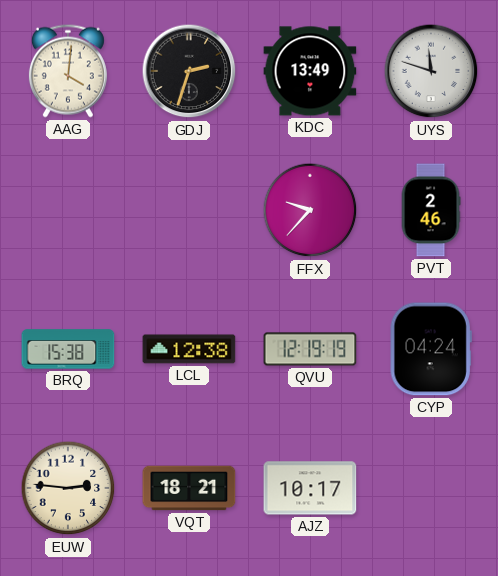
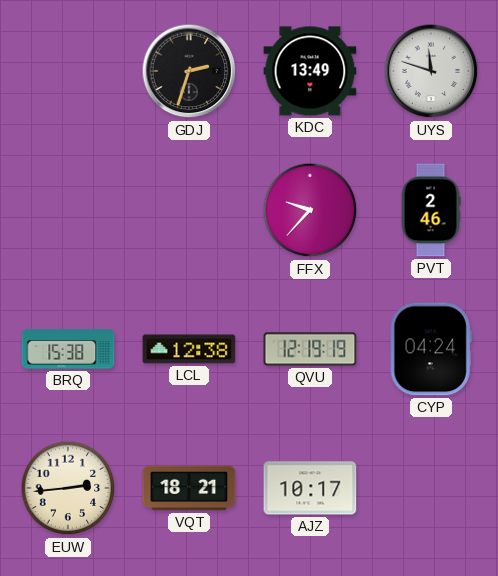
AAG: 4:01 -> none
EUW: 2:46 -> 2:44
